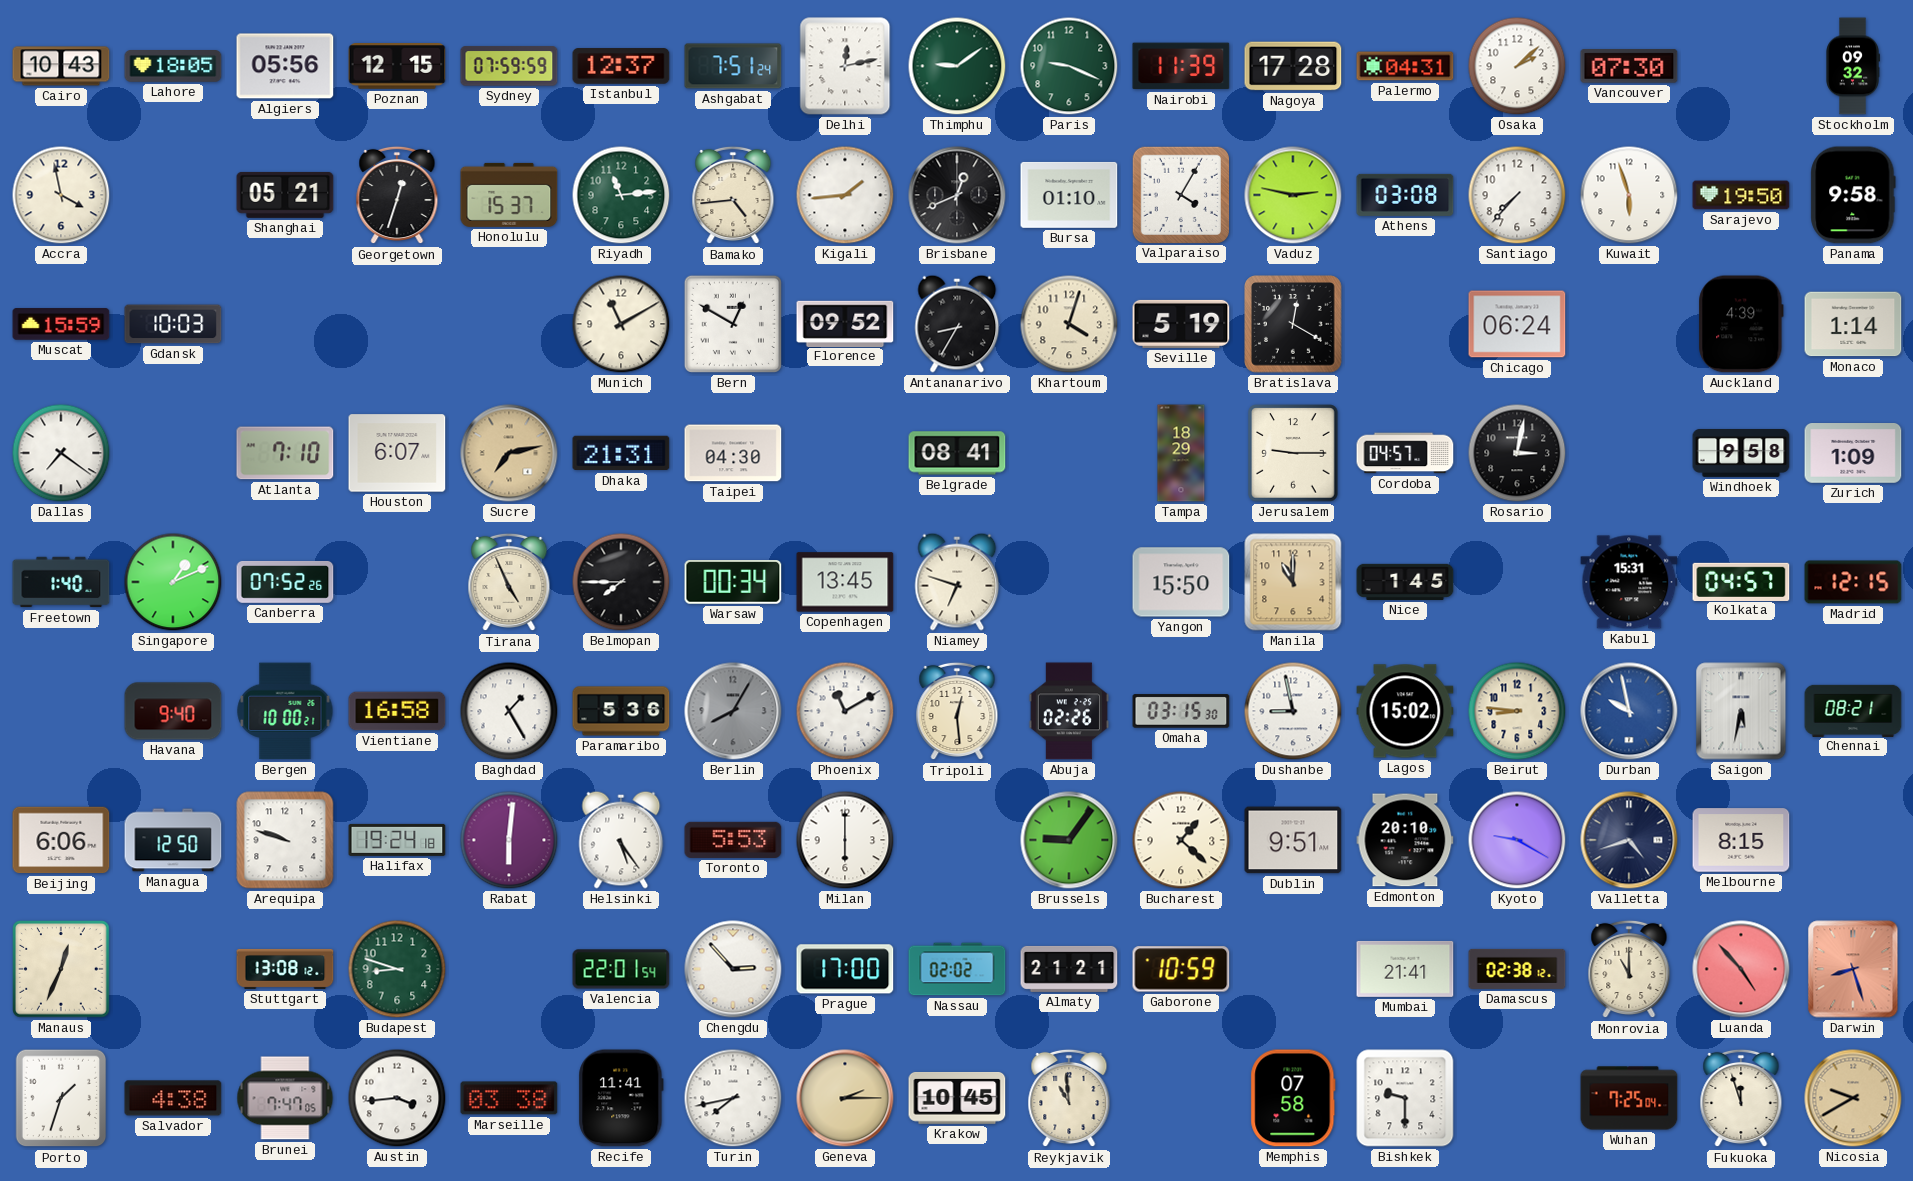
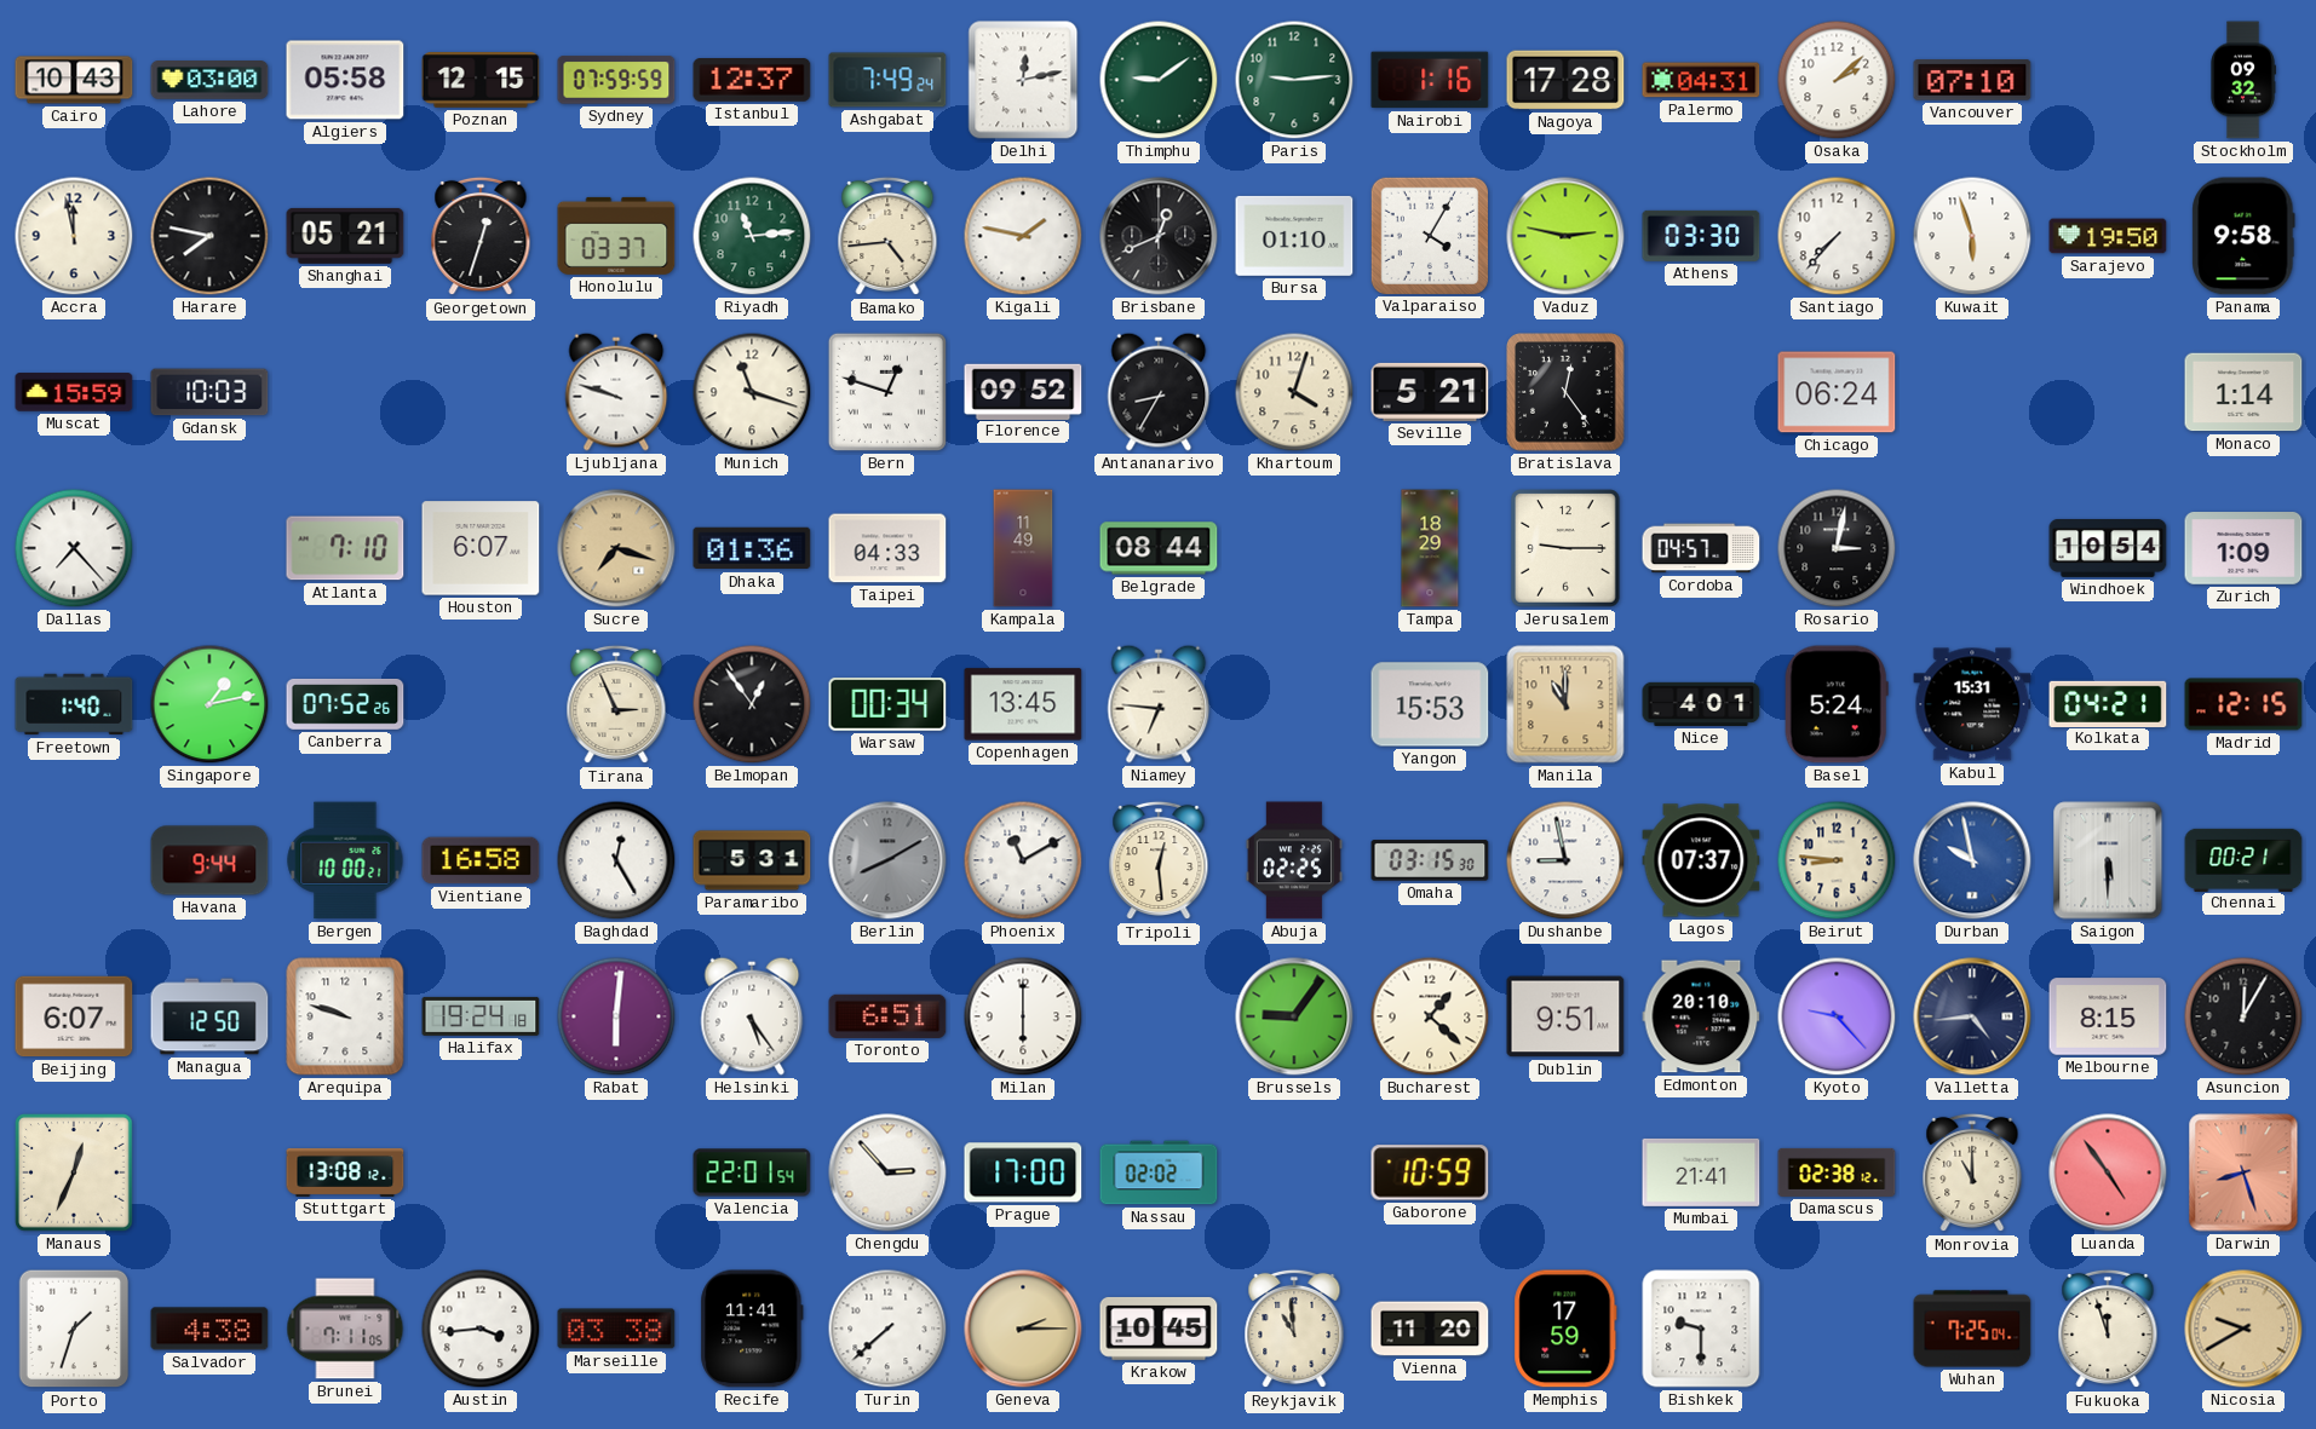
Lahore: 18:05 -> 03:00
Algiers: 05:56 -> 05:58
Ashgabat: 7:51 -> 7:49
Paris: 9:19 -> 9:14
Nairobi: 11:39 -> 1:16
Vancouver: 07:30 -> 07:10
Accra: 3:58 -> 11:58
Harare: none -> 7:47
Honolulu: 15:37 -> 03:37
Kigali: 1:44 -> 1:47
Athens: 03:08 -> 03:30
Ljubljana: none -> 9:48
Munich: 11:10 -> 11:18
Bern: 12:50 -> 12:48
Seville: 5:19 -> 5:21
Bratislava: 12:20 -> 12:24
Auckland: 4:39 -> none
Dallas: 7:21 -> 7:23
Sucre: 7:13 -> 7:18
Dhaka: 21:31 -> 01:36
Taipei: 04:30 -> 04:33
Kampala: none -> 11:49
Belgrade: 08:41 -> 08:44
Windhoek: 9:58 -> 10:54
Singapore: 1:11 -> 1:13
Tirana: 4:56 -> 2:56
Belmopan: 7:45 -> 12:54
Niamey: 6:48 -> 6:46
Yangon: 15:50 -> 15:53
Nice: 1:45 -> 4:01
Basel: none -> 5:24
Kolkata: 04:57 -> 04:21
Havana: 9:40 -> 9:44
Baghdad: 1:25 -> 12:25
Paramaribo: 5:36 -> 5:31
Berlin: 8:05 -> 8:10
Abuja: 02:26 -> 02:25
Lagos: 15:02 -> 07:37
Saigon: 5:32 -> 5:30
Chennai: 08:21 -> 00:21
Beijing: 6:06 -> 6:07
Toronto: 5:53 -> 6:51
Kyoto: 9:20 -> 9:23
Valletta: 4:42 -> 4:44
Asuncion: none -> 12:05
Budapest: 8:48 -> none
Almaty: 21:21 -> none
Luanda: 4:53 -> 4:54
Brunei: 7:47 -> 7:11
Turin: 7:43 -> 7:38
Vienna: none -> 11:20
Memphis: 07:58 -> 17:59
